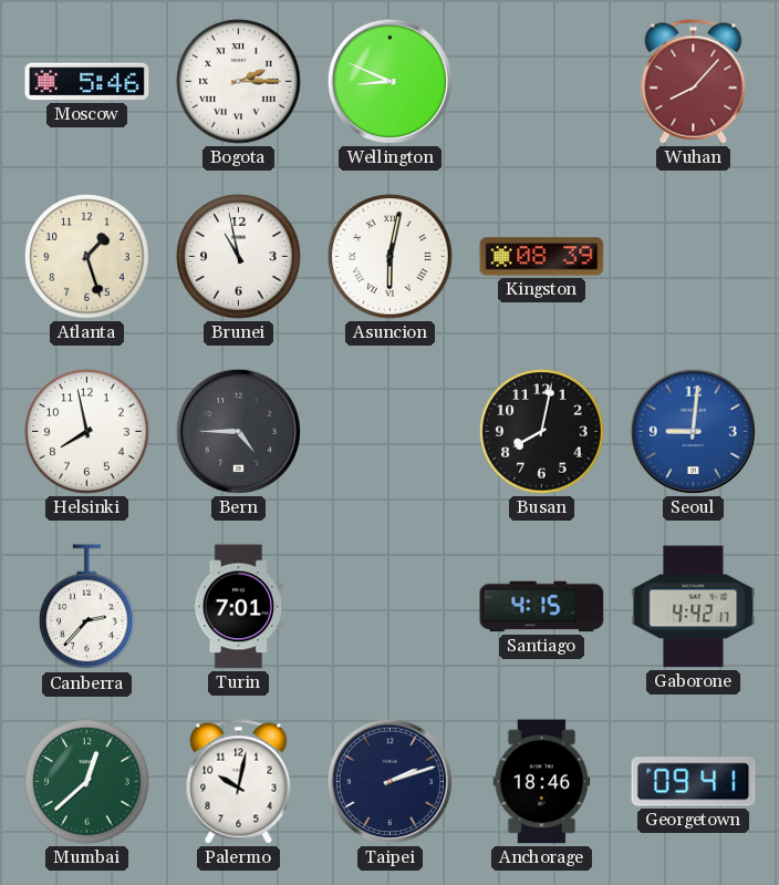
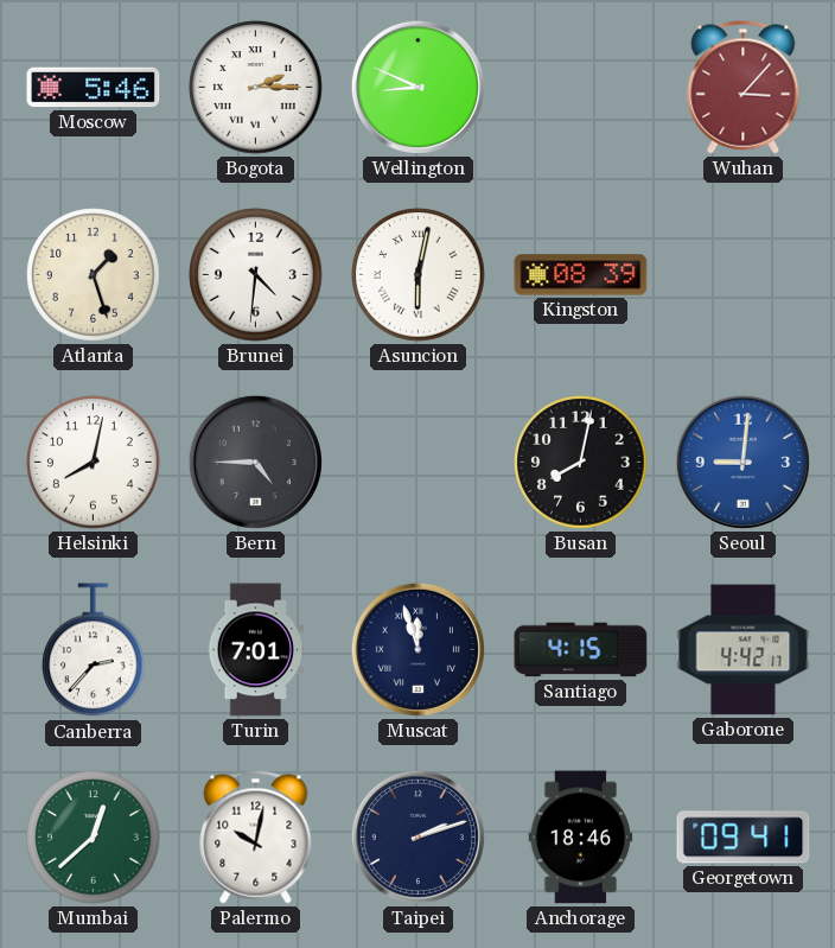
Wuhan: 8:07 -> 3:07
Brunei: 10:58 -> 4:31
Helsinki: 7:58 -> 8:02
Muscat: none -> 11:57
